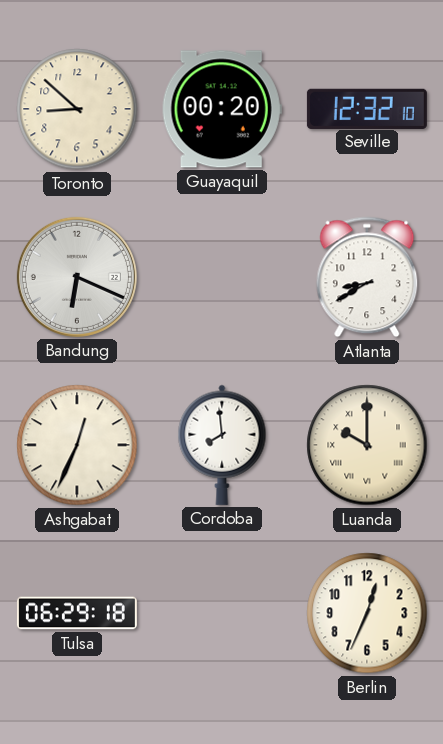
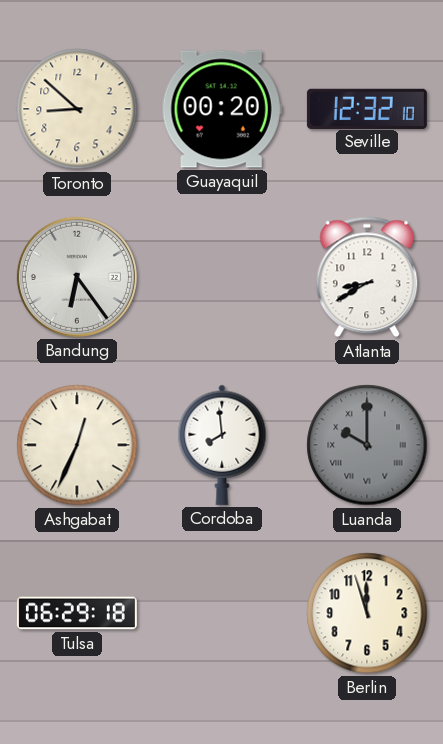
Bandung: 6:19 -> 6:24
Luanda dial: cream -> grey
Berlin: 12:34 -> 11:57
